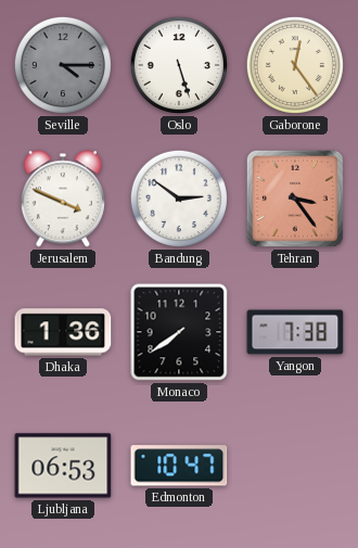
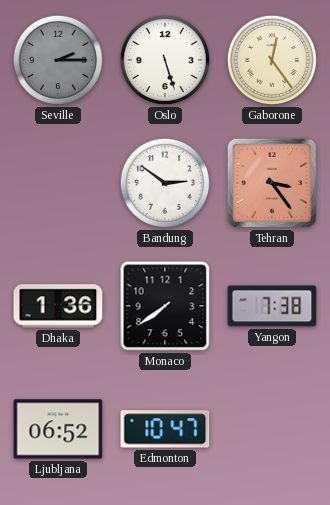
Seville: 4:15 -> 2:15
Jerusalem: 3:49 -> none
Ljubljana: 06:53 -> 06:52
